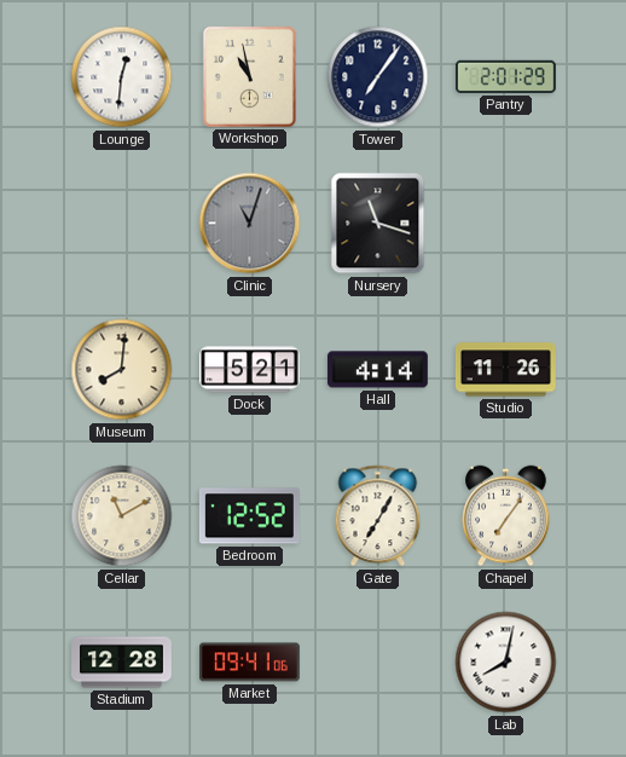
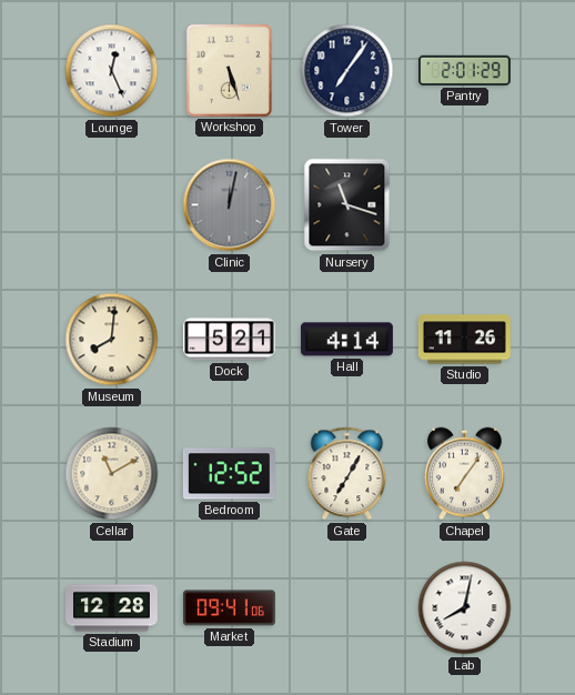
Lounge: 12:31 -> 12:26
Workshop: 10:58 -> 5:27
Clinic: 11:03 -> 12:02
